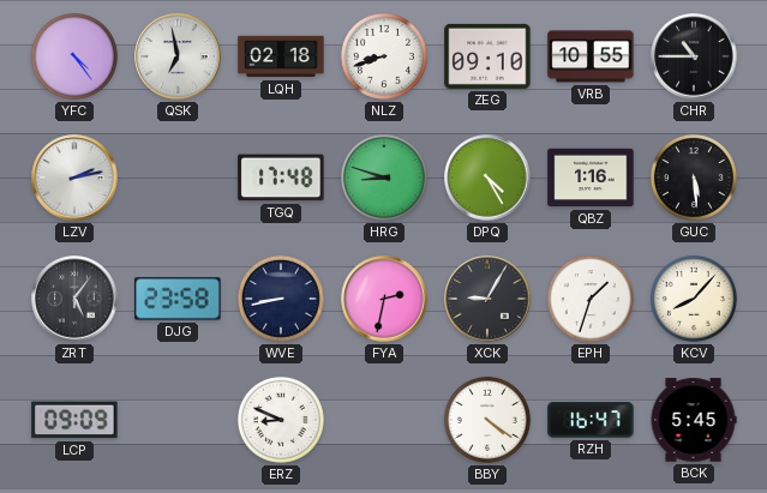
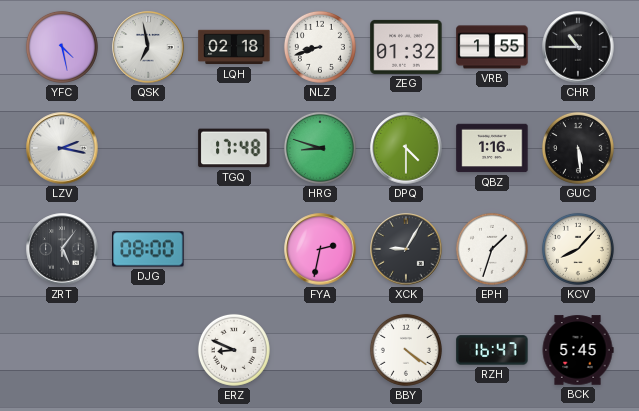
YFC: 4:24 -> 4:28
ZEG: 09:10 -> 01:32
VRB: 10:55 -> 1:55
LZV: 2:13 -> 2:17
DPQ: 4:25 -> 4:30
DJG: 23:58 -> 08:00
WVE: 8:43 -> none
LCP: 09:09 -> none
